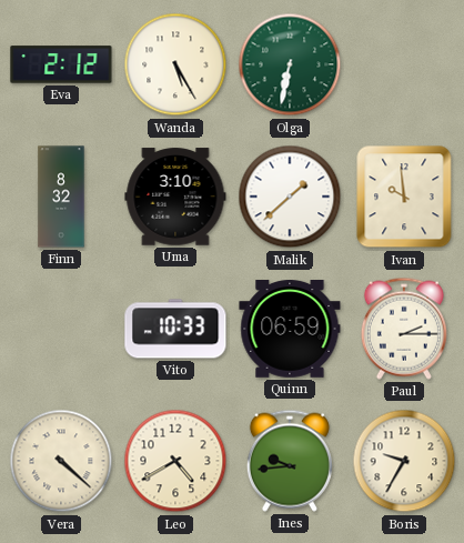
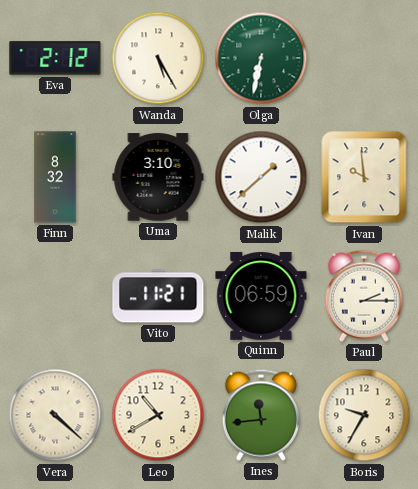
Vito: 10:33 -> 11:21
Leo: 4:40 -> 10:40
Ines: 9:44 -> 11:44
